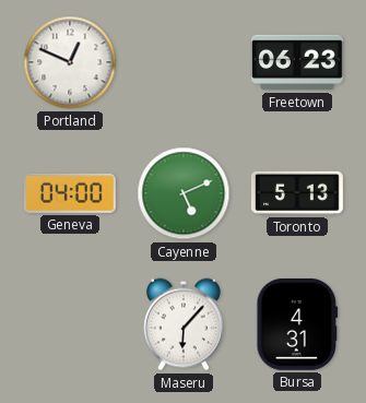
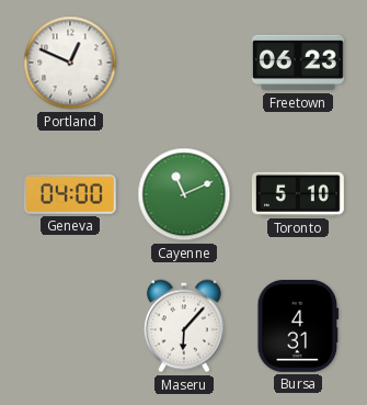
Cayenne: 5:11 -> 11:11
Toronto: 5:13 -> 5:10
